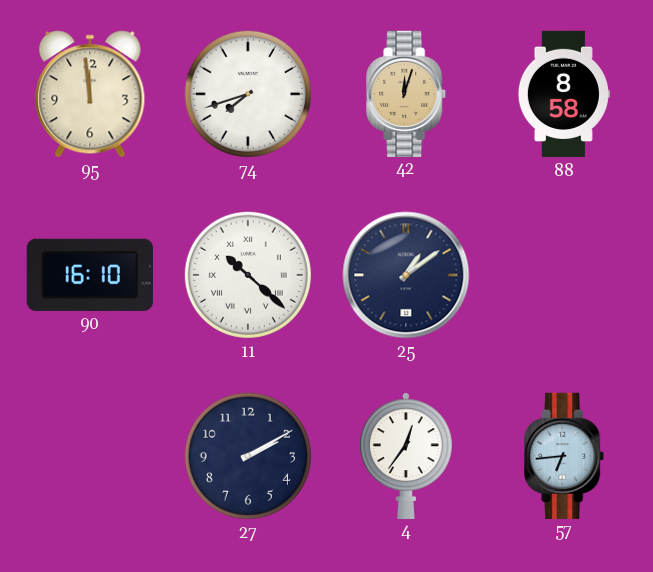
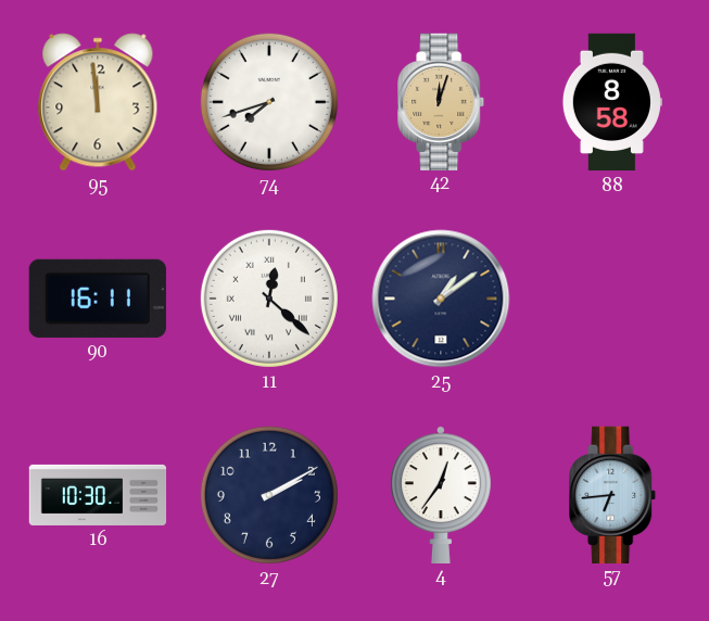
90: 16:10 -> 16:11
11: 10:22 -> 12:22
16: none -> 10:30
